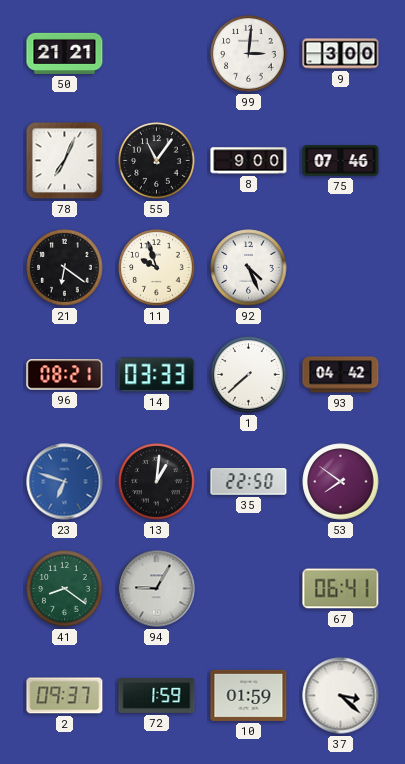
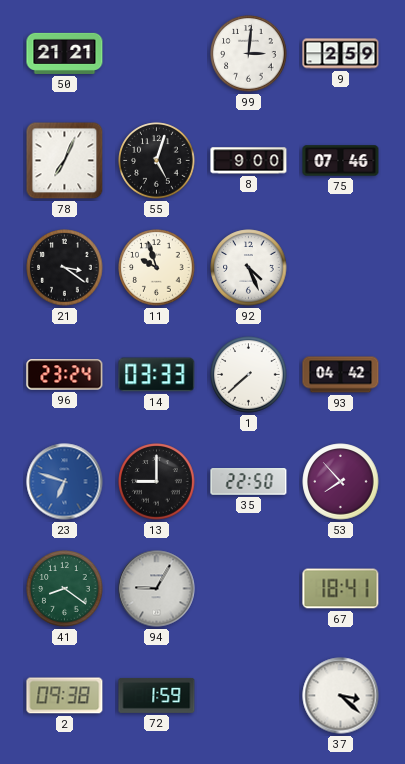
9: 3:00 -> 2:59
55: 11:06 -> 5:03
21: 6:21 -> 3:21
96: 08:21 -> 23:24
13: 1:01 -> 9:00
53: 7:51 -> 7:53
67: 06:41 -> 18:41
2: 09:37 -> 09:38
10: 01:59 -> none
